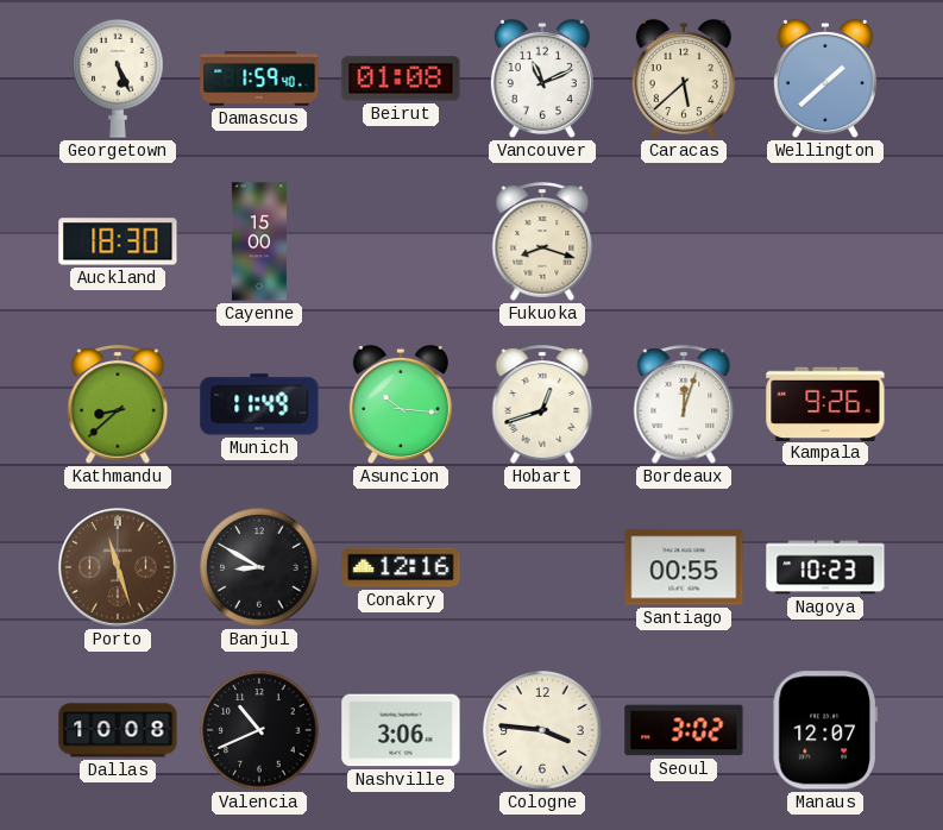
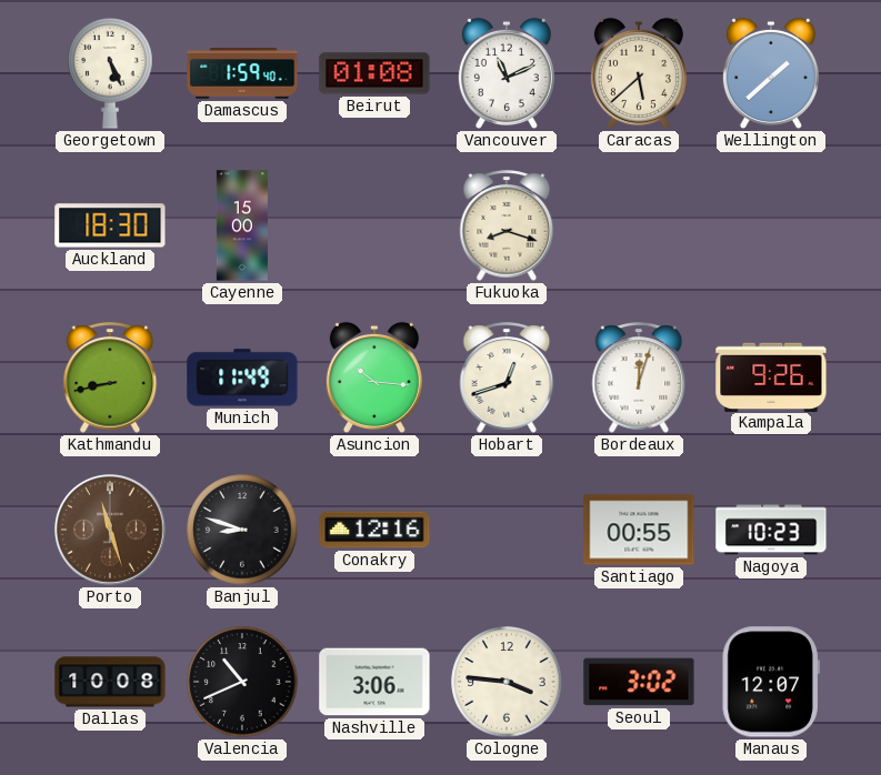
Kathmandu: 8:38 -> 8:43
Banjul: 8:50 -> 8:48
